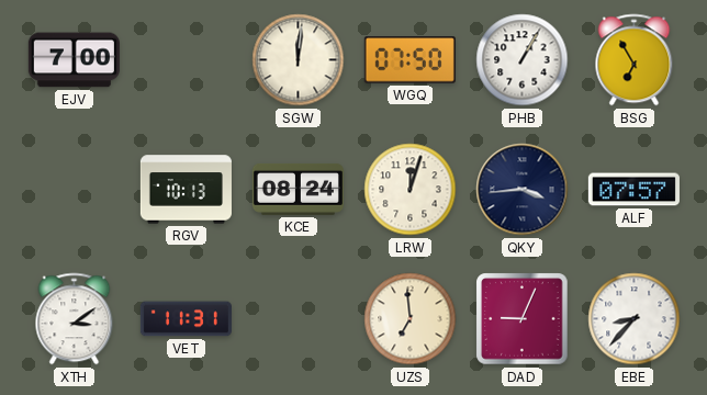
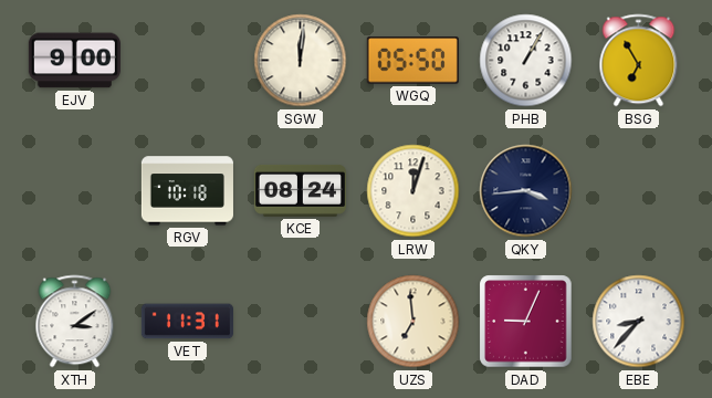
EJV: 7:00 -> 9:00
WGQ: 07:50 -> 05:50
RGV: 10:13 -> 10:18
ALF: 07:57 -> none
